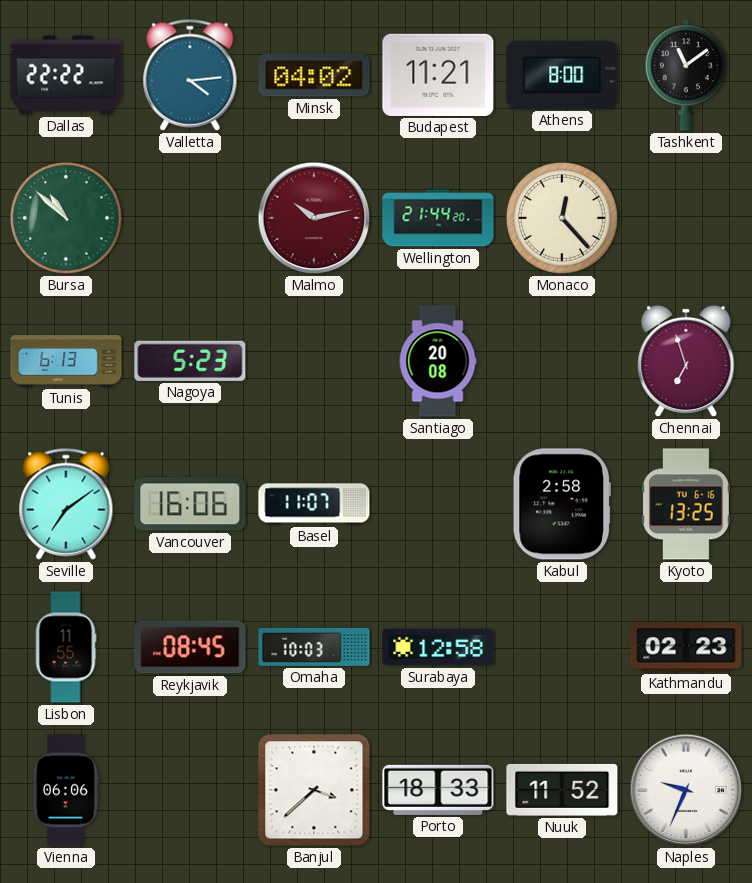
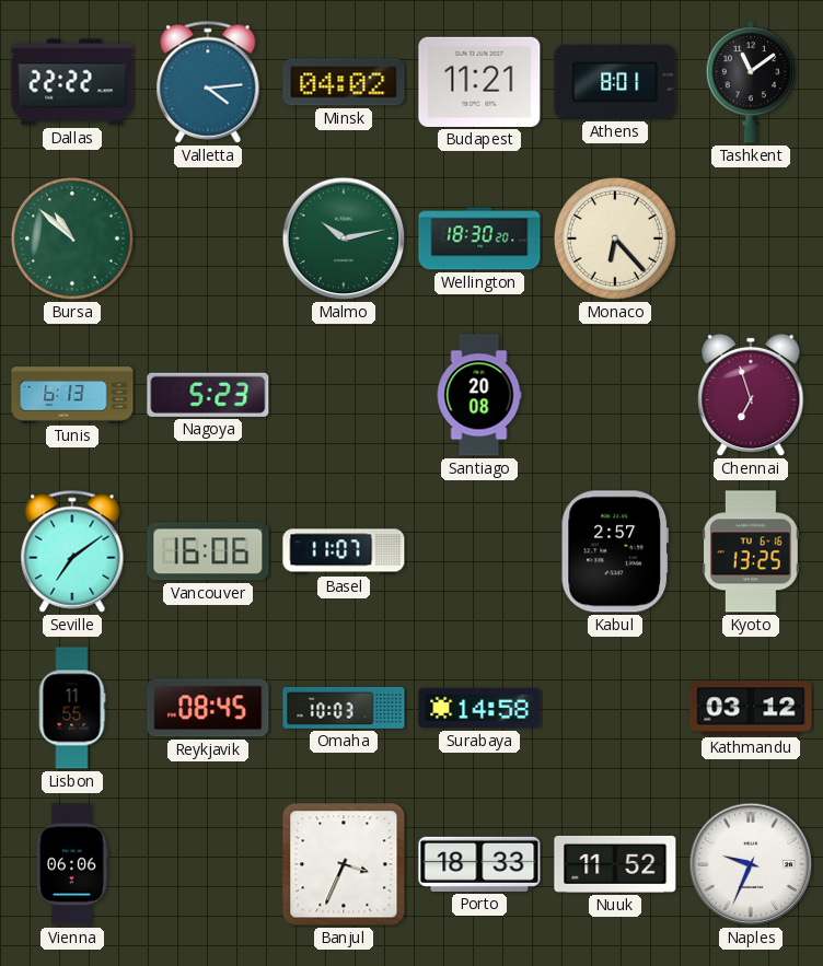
Athens: 8:00 -> 8:01
Malmo dial: burgundy -> green
Wellington: 21:44 -> 18:30
Monaco: 12:23 -> 6:23
Kabul: 2:58 -> 2:57
Surabaya: 12:58 -> 14:58
Kathmandu: 02:23 -> 03:12
Banjul: 3:38 -> 3:34
